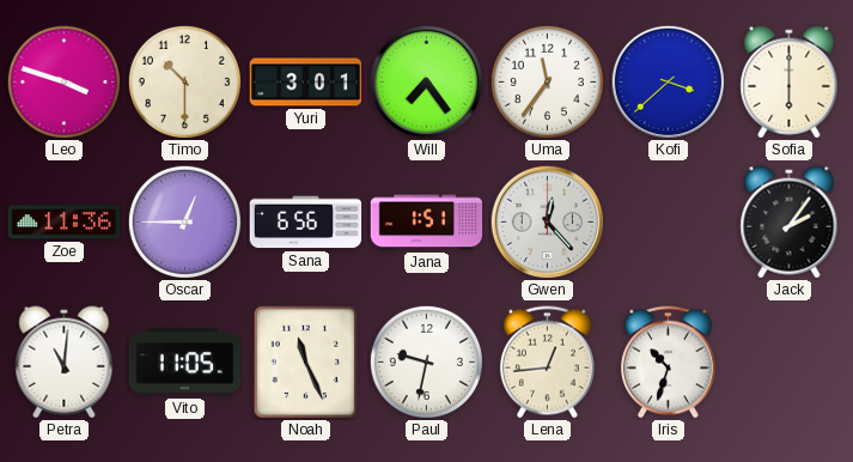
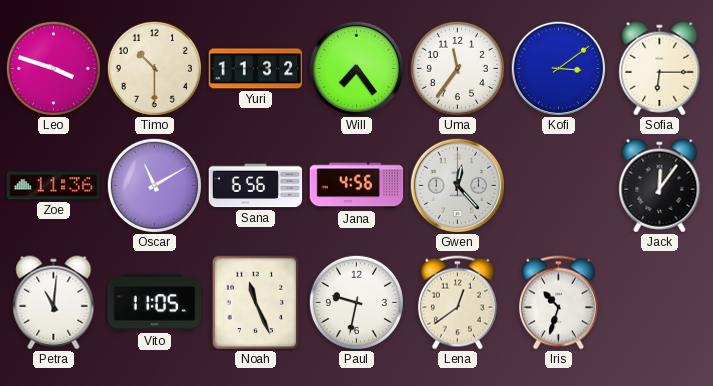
Yuri: 3:01 -> 11:32
Kofi: 3:38 -> 3:09
Sofia: 6:00 -> 6:15
Oscar: 12:45 -> 11:10
Jana: 1:51 -> 4:56
Jack: 2:06 -> 12:06
Lena: 12:44 -> 12:39
